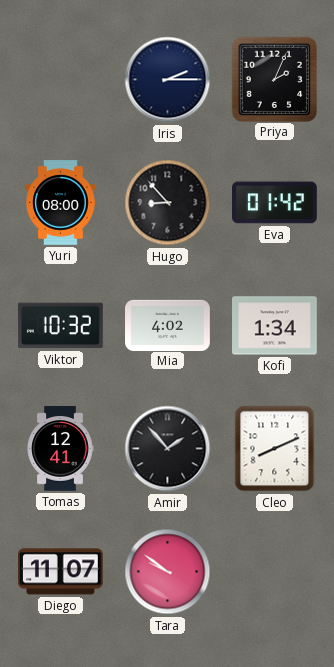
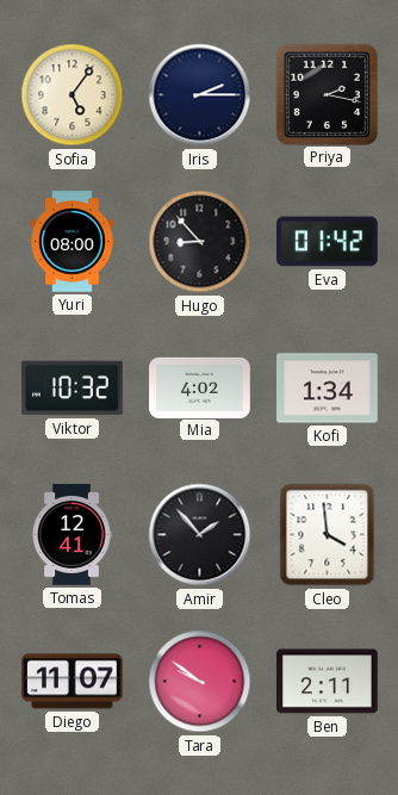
Sofia: none -> 5:06
Priya: 2:04 -> 2:17
Cleo: 8:11 -> 3:59
Ben: none -> 2:11
